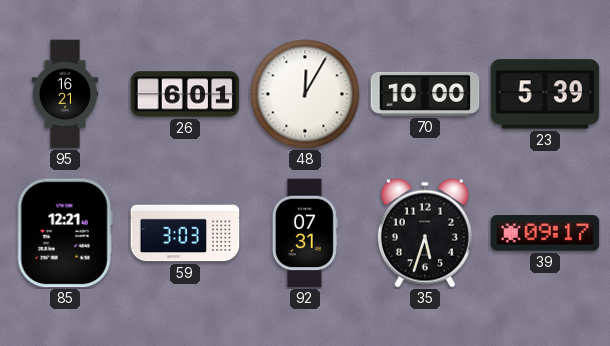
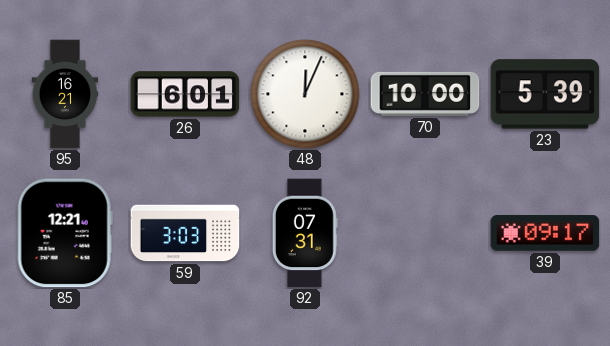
48: 12:05 -> 12:04
35: 5:33 -> none
